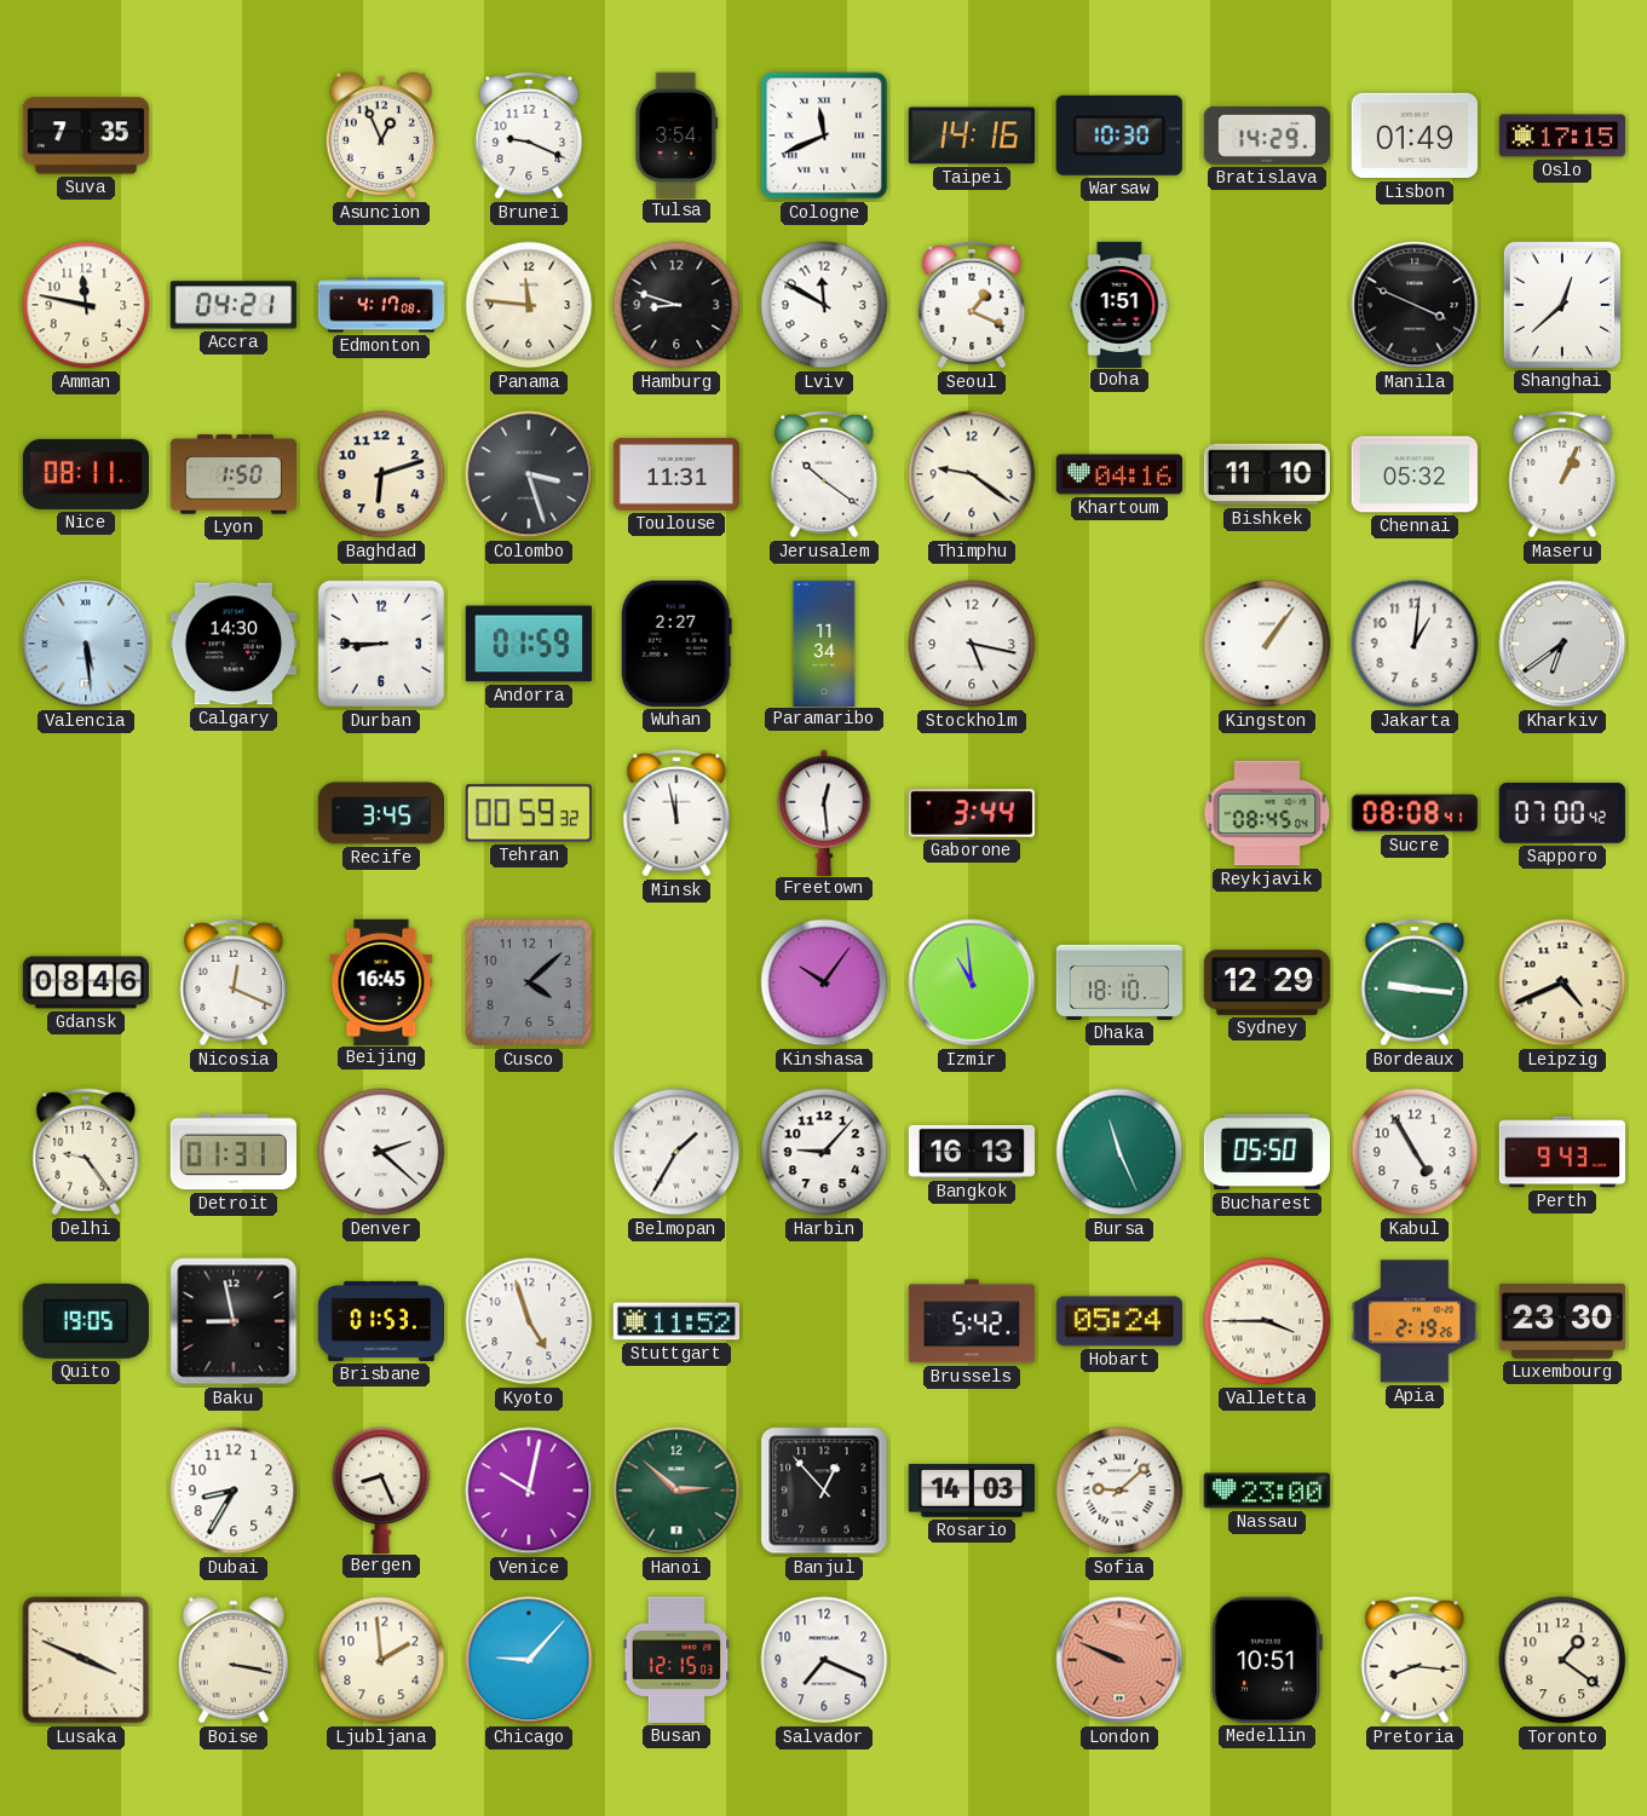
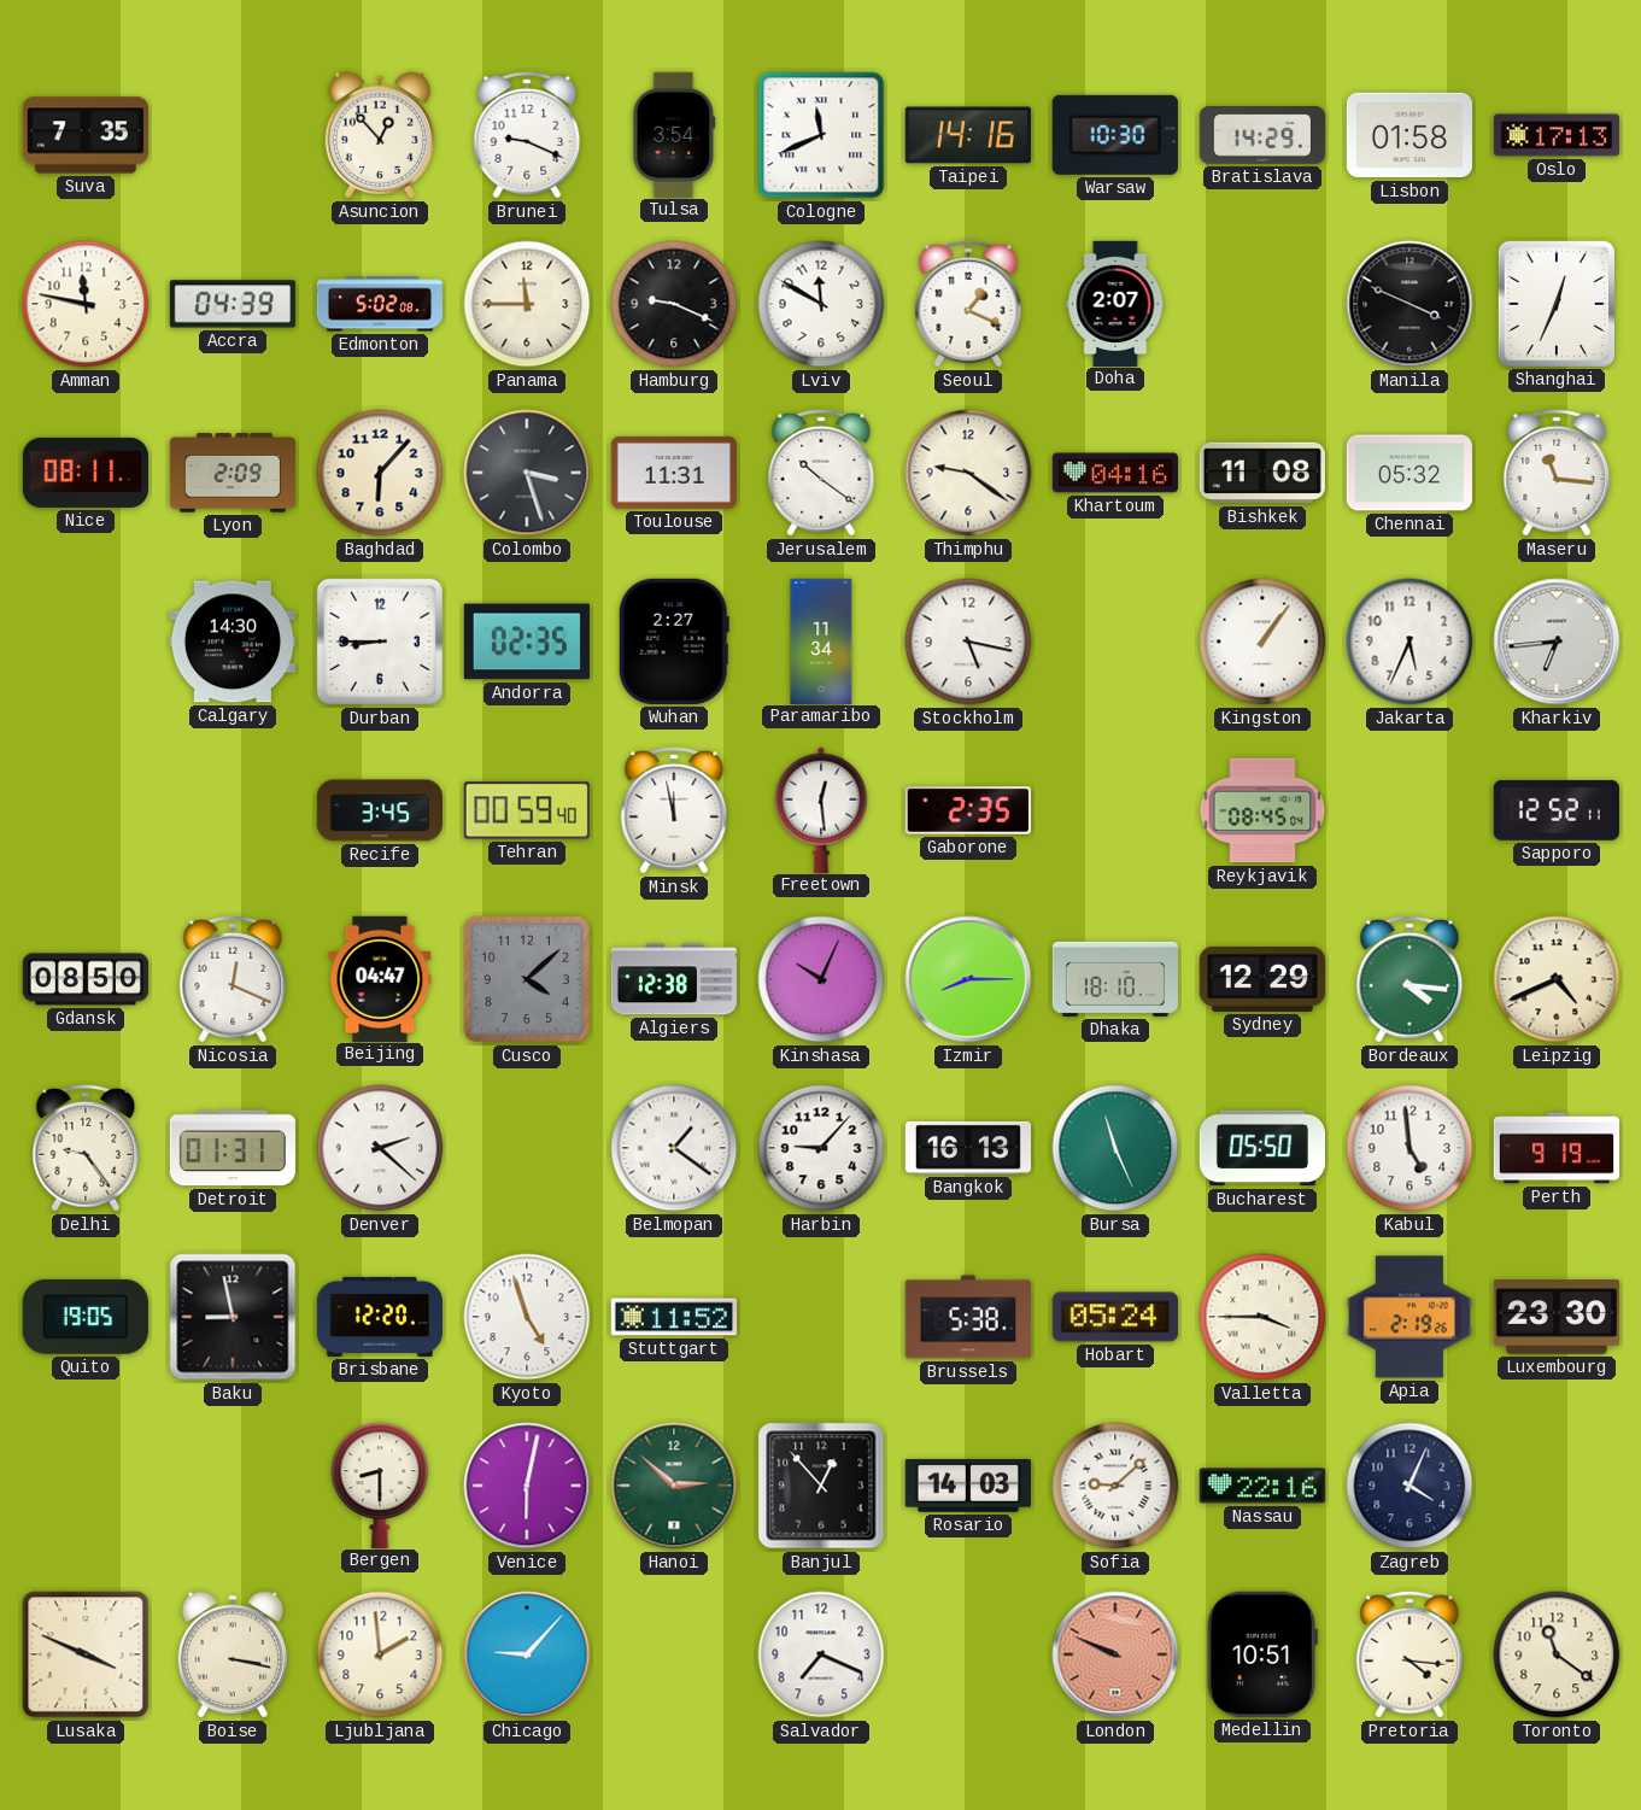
Asuncion: 12:56 -> 12:53
Lisbon: 01:49 -> 01:58
Oslo: 17:15 -> 17:13
Accra: 04:21 -> 04:39
Edmonton: 4:17 -> 5:02
Panama: 11:46 -> 11:45
Hamburg: 8:48 -> 9:19
Doha: 1:51 -> 2:07
Shanghai: 12:38 -> 12:34
Lyon: 1:50 -> 2:09
Baghdad: 6:12 -> 6:07
Bishkek: 11:10 -> 11:08
Maseru: 1:04 -> 11:16
Valencia: 5:29 -> none
Andorra: 01:59 -> 02:35
Jakarta: 1:01 -> 5:34
Kharkiv: 6:39 -> 6:44
Tehran: 00:59:32 -> 00:59:40
Gaborone: 3:44 -> 2:35
Sucre: 08:08 -> none
Sapporo: 07:00 -> 12:52
Gdansk: 08:46 -> 08:50
Beijing: 16:45 -> 04:47
Algiers: none -> 12:38
Kinshasa: 10:06 -> 10:04
Izmir: 10:59 -> 8:15
Bordeaux: 9:16 -> 4:16
Belmopan: 1:35 -> 1:21
Kabul: 4:55 -> 4:59
Perth: 9:43 -> 9:19
Brisbane: 01:53 -> 12:20
Brussels: 5:42 -> 5:38
Dubai: 8:35 -> none
Bergen: 8:26 -> 8:30
Venice: 10:02 -> 6:02
Nassau: 23:00 -> 22:16
Zagreb: none -> 4:04
Busan: 12:15 -> none
Pretoria: 8:16 -> 4:16
Toronto: 1:21 -> 11:21
